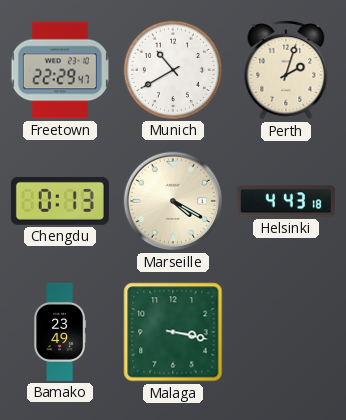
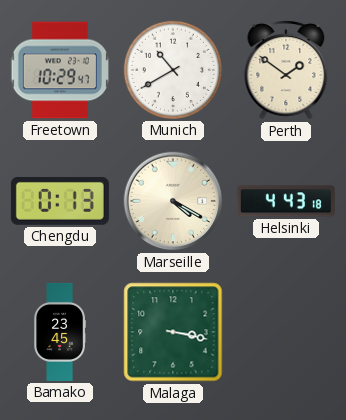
Freetown: 22:29 -> 10:29
Perth: 2:03 -> 1:51
Bamako: 23:49 -> 23:45
